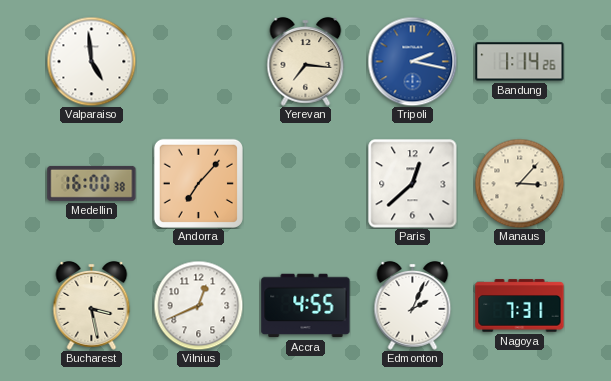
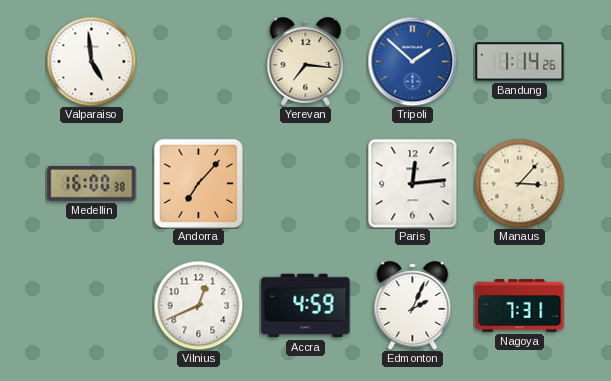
Tripoli: 2:17 -> 1:52
Paris: 12:38 -> 12:14
Bucharest: 3:28 -> none
Accra: 4:55 -> 4:59
